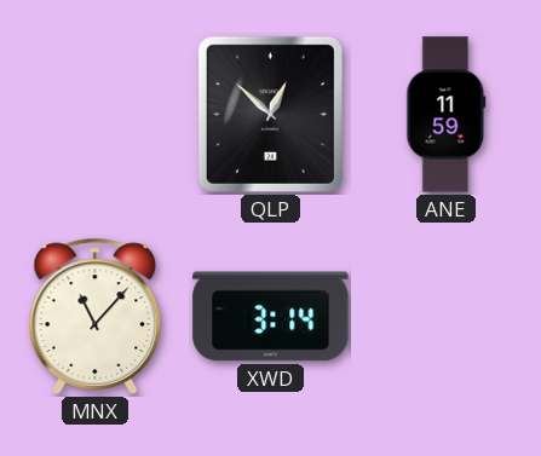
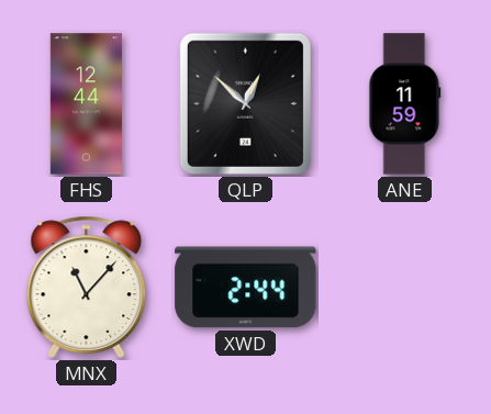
FHS: none -> 12:44
XWD: 3:14 -> 2:44
